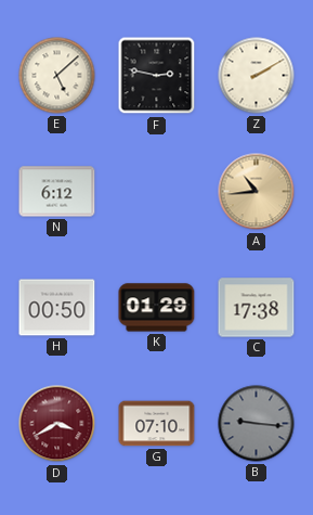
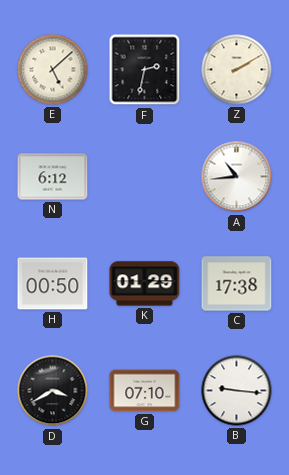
F: 2:47 -> 2:32
A dial: champagne -> white
D dial: burgundy -> black
B dial: grey -> white
